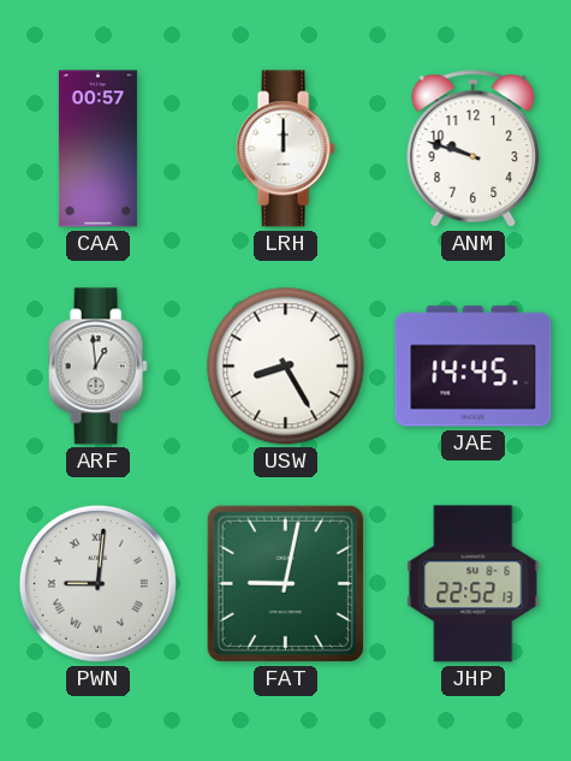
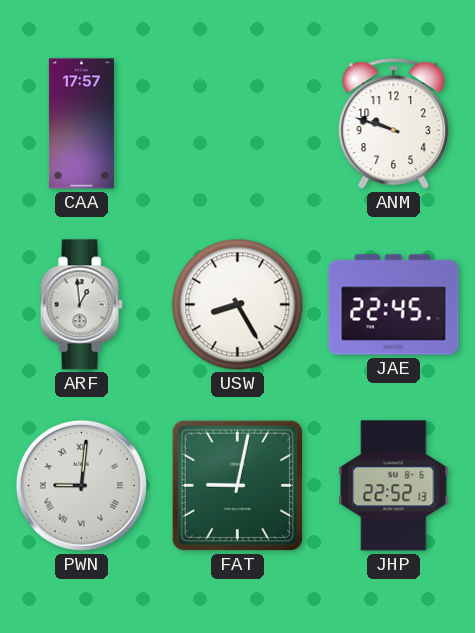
CAA: 00:57 -> 17:57
LRH: 12:00 -> none
JAE: 14:45 -> 22:45
